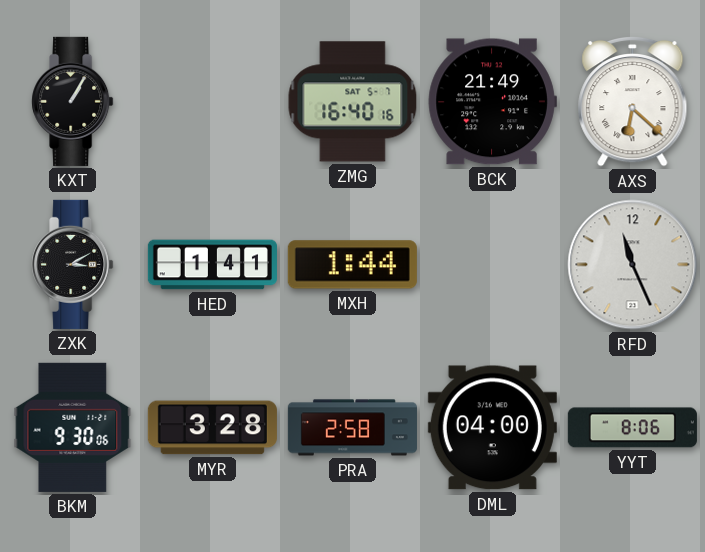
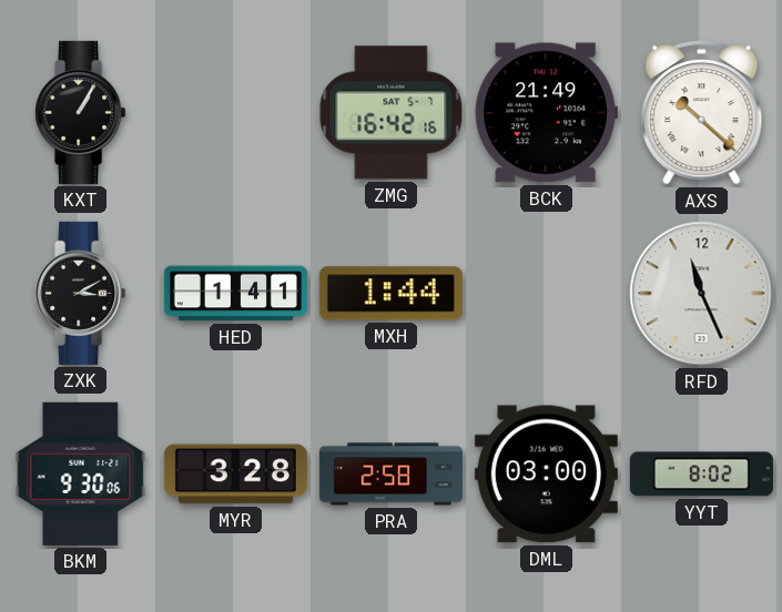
ZMG: 16:40 -> 16:42
AXS: 6:22 -> 10:22
DML: 04:00 -> 03:00
YYT: 8:06 -> 8:02
